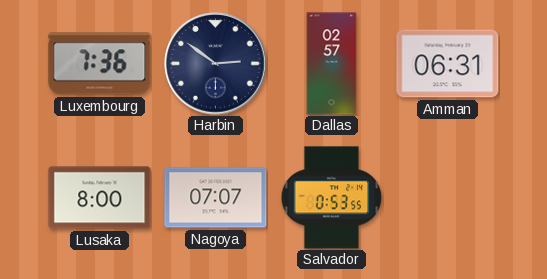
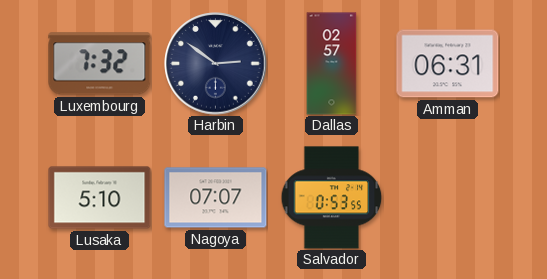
Luxembourg: 7:36 -> 7:32
Lusaka: 8:00 -> 5:10
